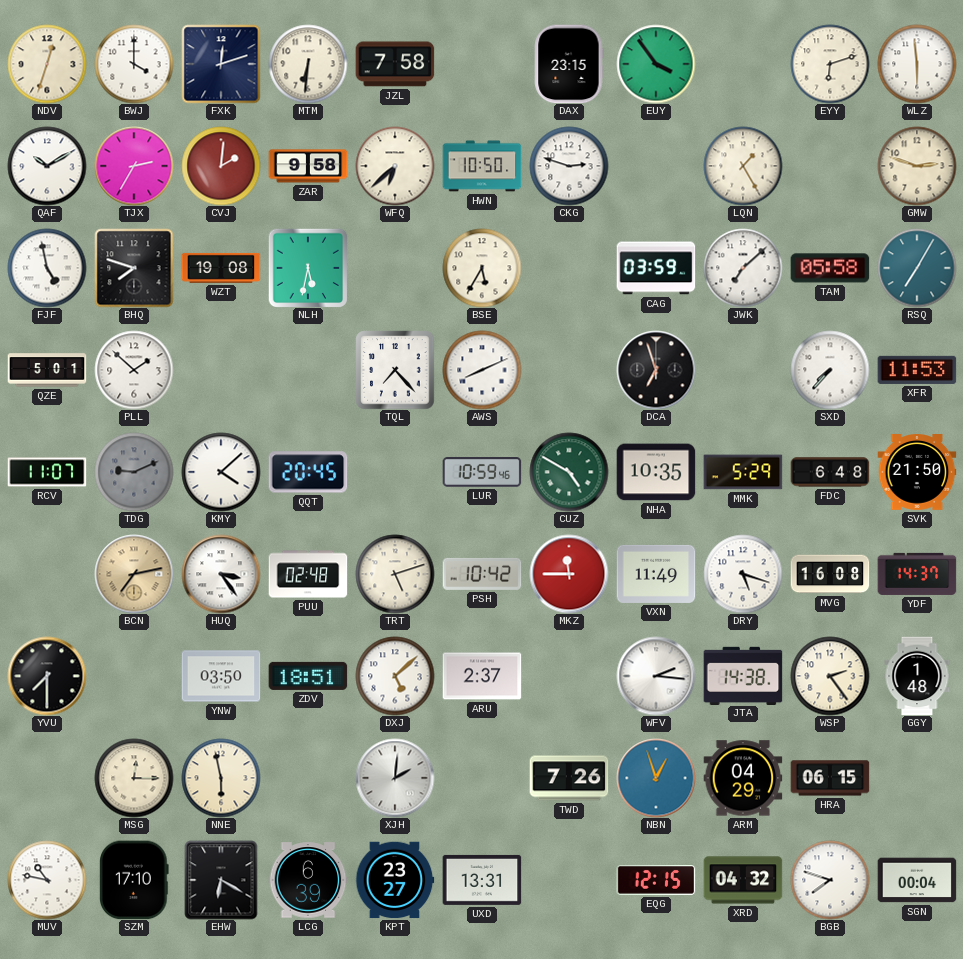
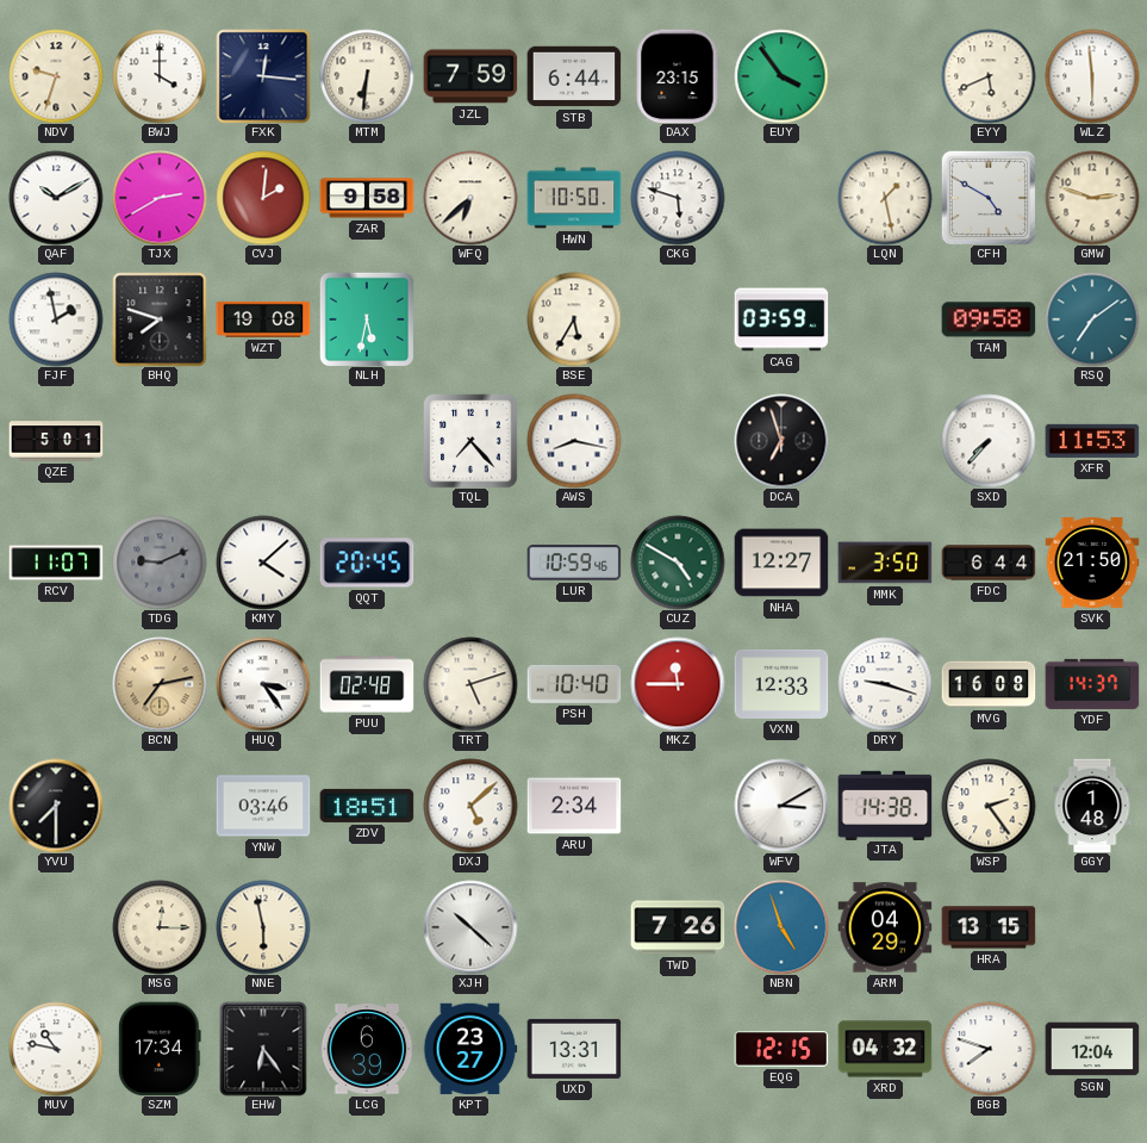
NDV: 12:33 -> 9:33
FXK: 12:12 -> 12:16
JZL: 7:58 -> 7:59
STB: none -> 6:44
EYY: 6:12 -> 5:41
TJX: 2:35 -> 2:40
CKG: 2:48 -> 5:48
LQN: 1:25 -> 1:28
CFH: none -> 4:50
FJF: 4:58 -> 1:58
JWK: 7:08 -> none
TAM: 05:58 -> 09:58
RSQ: 7:05 -> 7:09
PLL: 1:52 -> none
AWS: 8:11 -> 8:17
NHA: 10:35 -> 12:27
MMK: 5:29 -> 3:50
FDC: 6:48 -> 6:44
PSH: 10:42 -> 10:40
VXN: 11:49 -> 12:33
DRY: 5:18 -> 9:18
YNW: 03:50 -> 03:46
ARU: 2:37 -> 2:34
WFV: 2:16 -> 3:10
XJH: 2:01 -> 10:22
NBN: 12:57 -> 4:57
HRA: 06:15 -> 13:15
SZM: 17:10 -> 17:34
EHW: 6:20 -> 6:24
SGN: 00:04 -> 12:04
